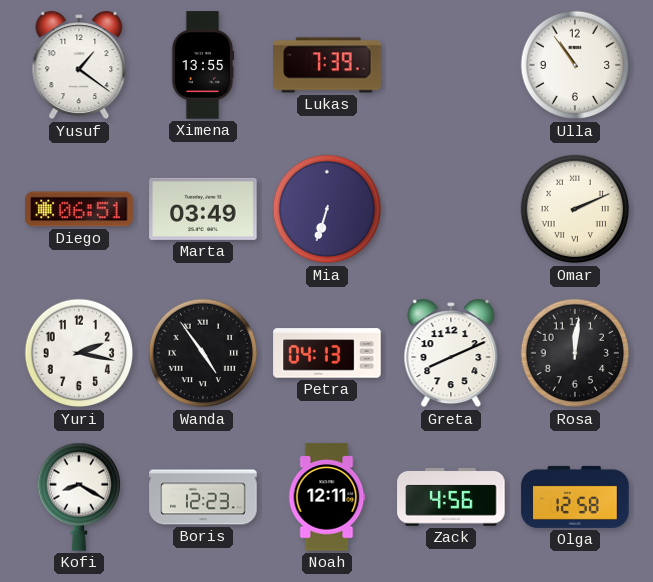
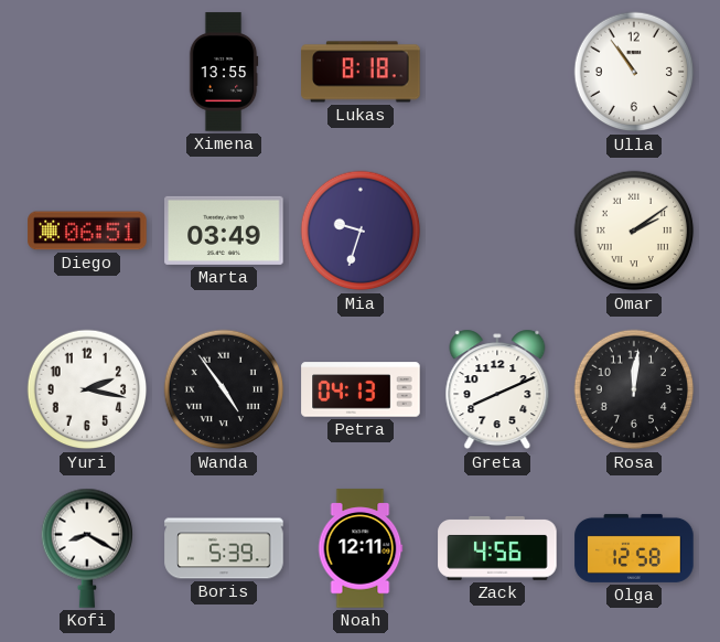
Yusuf: 1:21 -> none
Lukas: 7:39 -> 8:18
Mia: 6:33 -> 9:33
Omar: 2:11 -> 2:09
Boris: 12:23 -> 5:39
